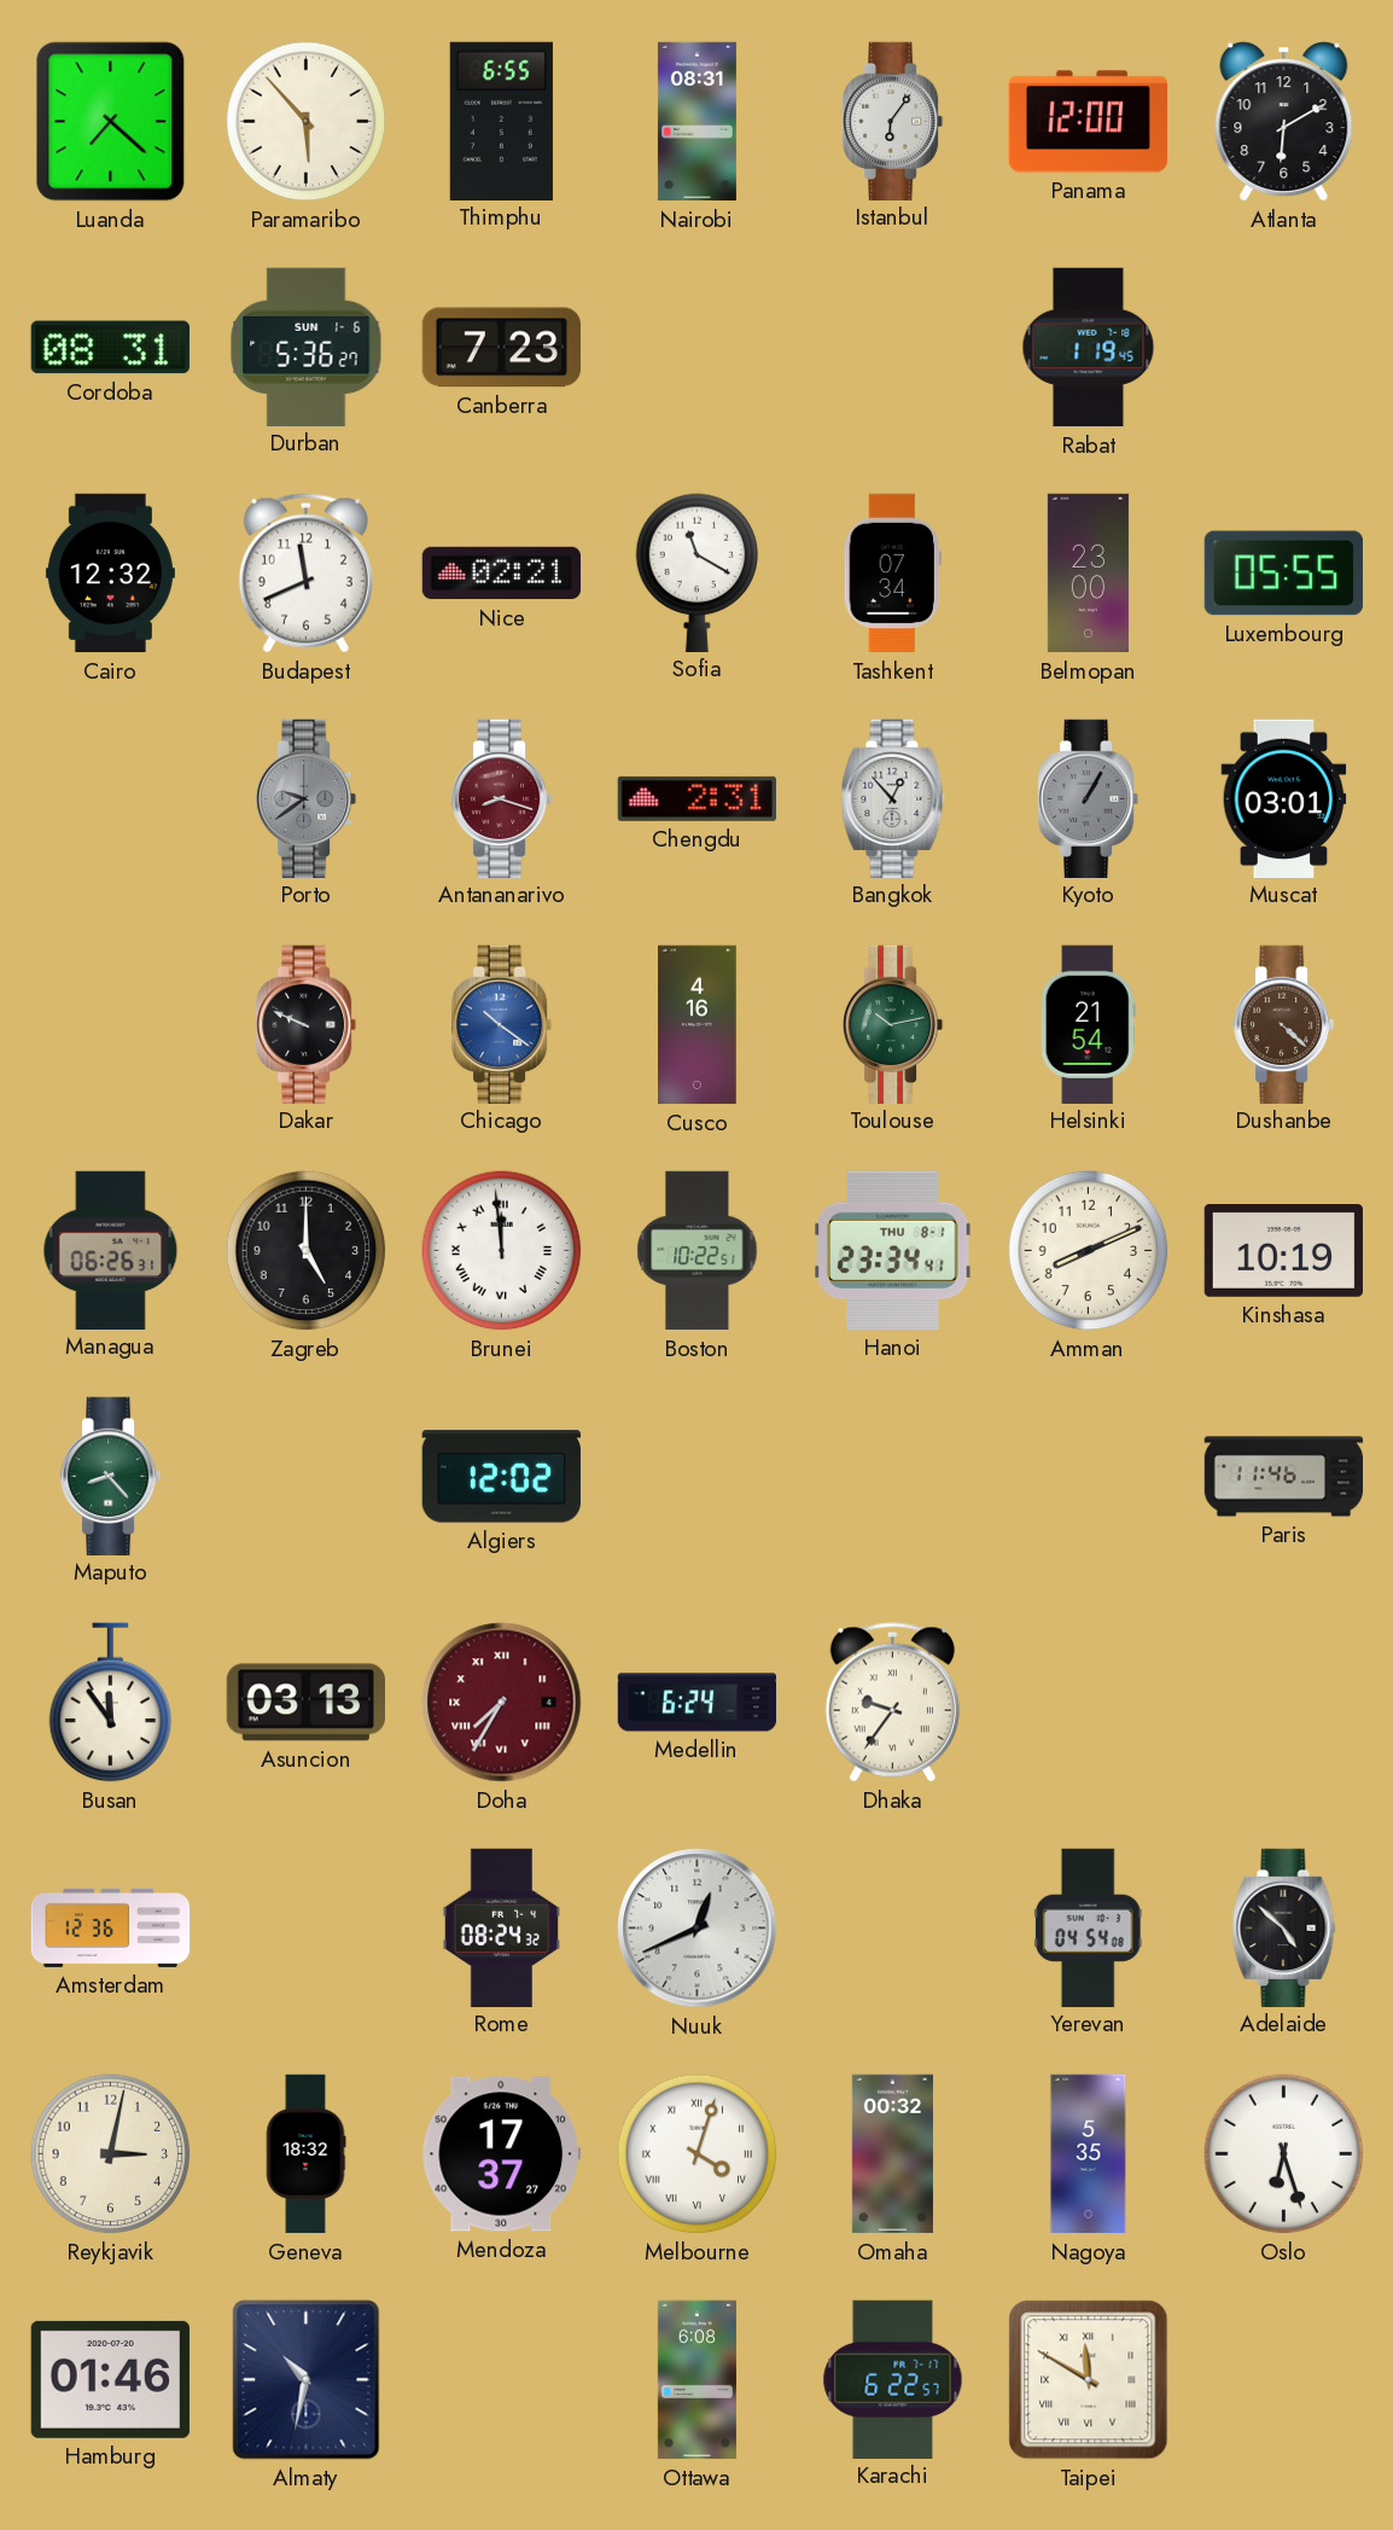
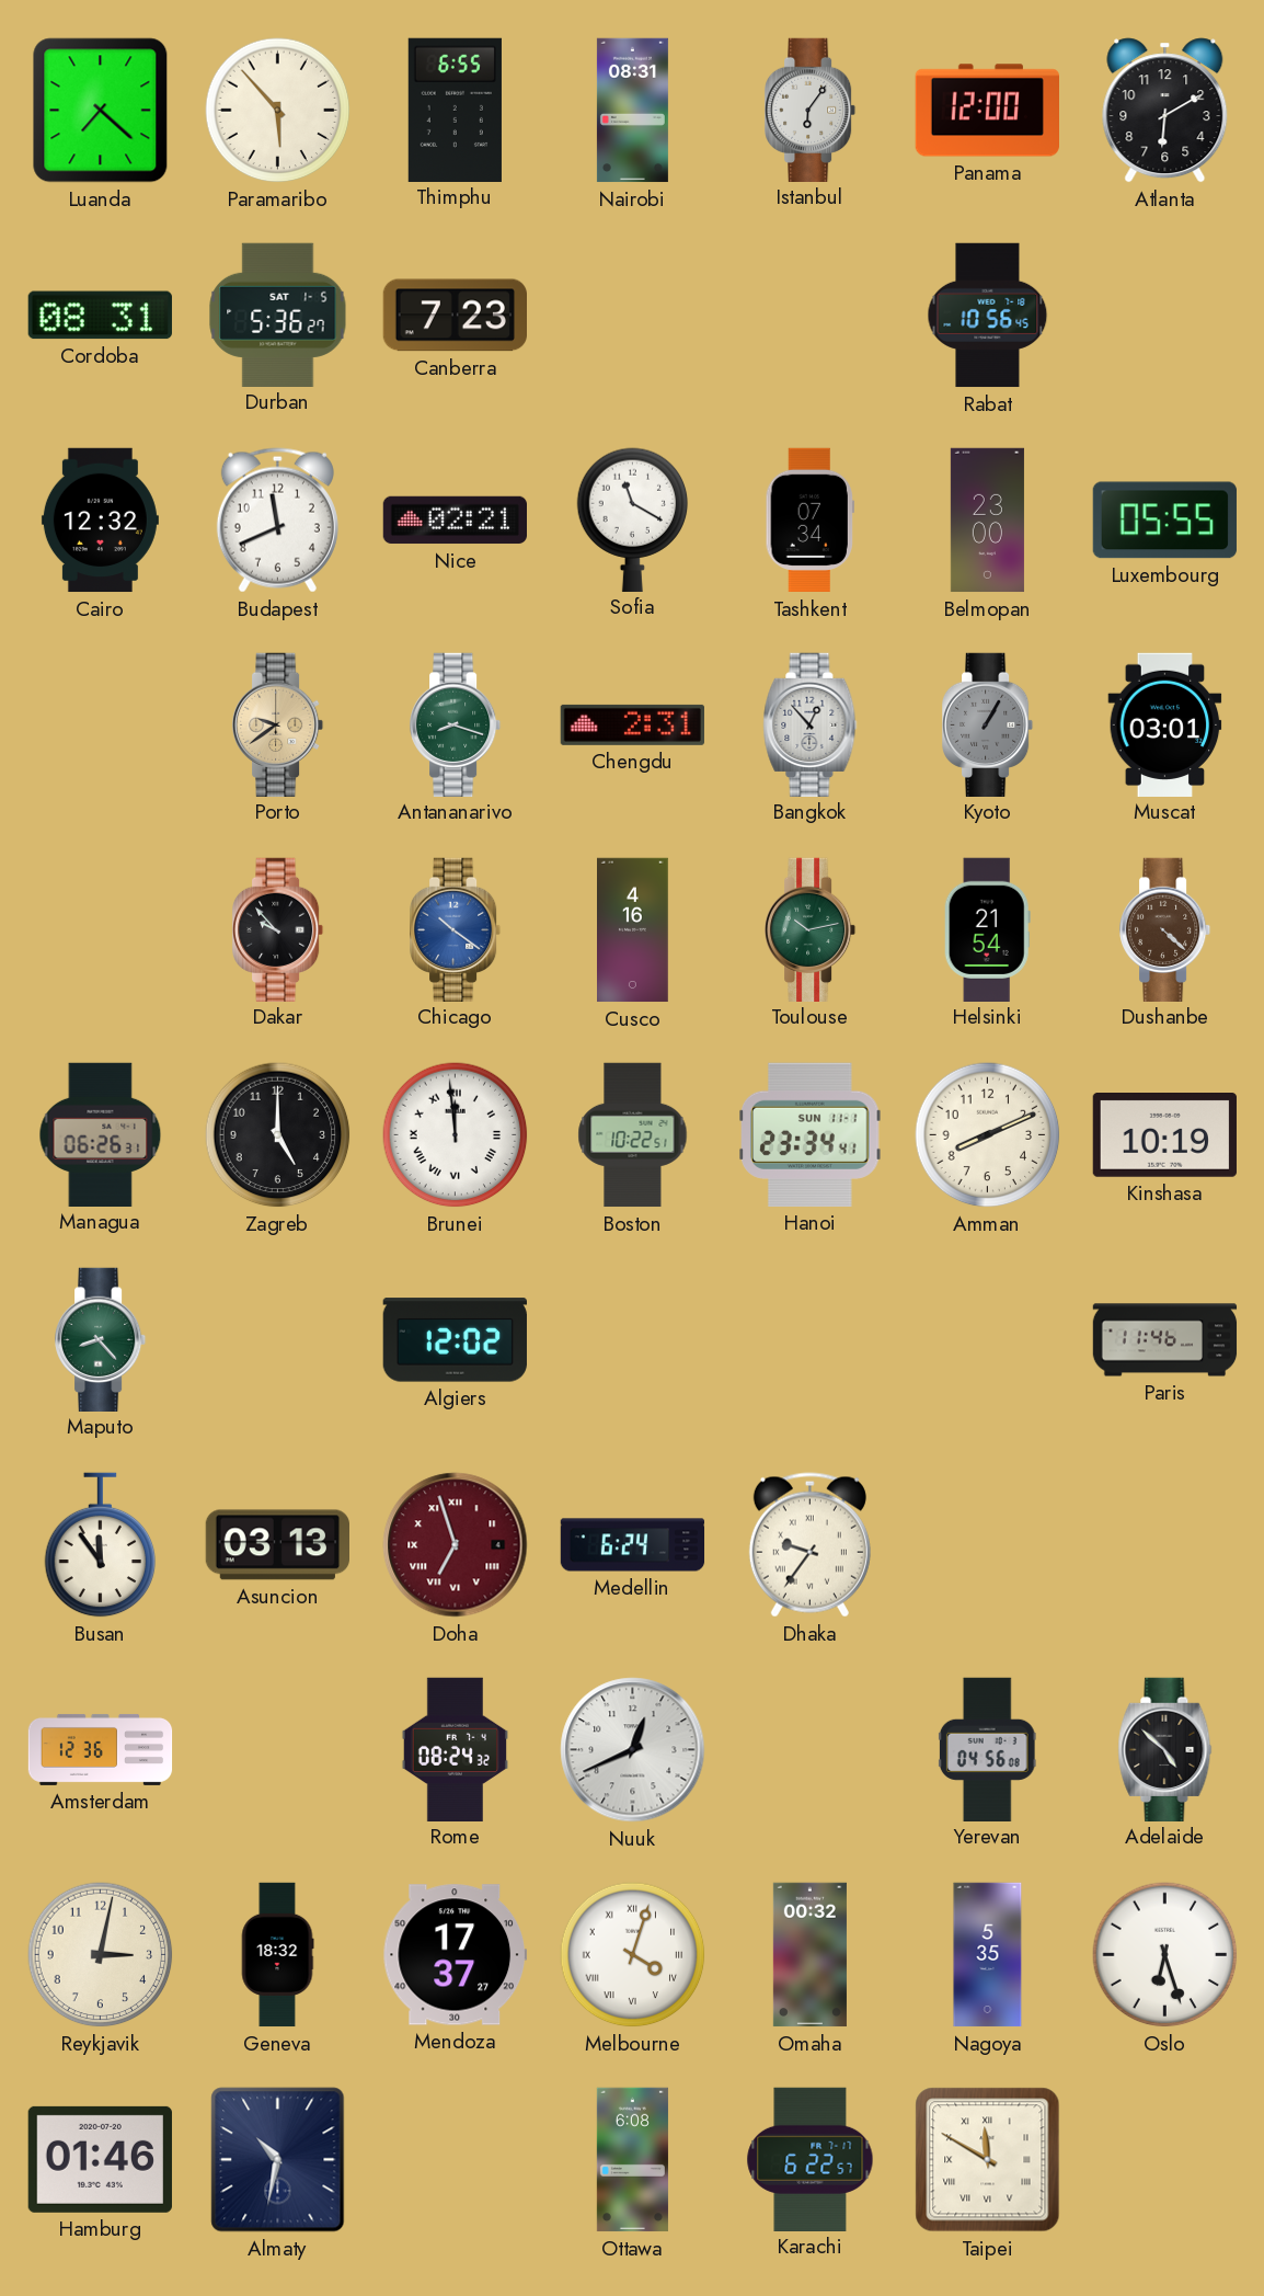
Durban date: SUN 1-6 -> SAT 1-5
Rabat: 1:19 -> 10:56
Porto dial: grey -> champagne
Antananarivo dial: burgundy -> green
Dakar: 9:49 -> 9:53
Hanoi date: THU 8-1 -> SUN 11-1
Doha: 7:35 -> 6:57
Yerevan: 04:54 -> 04:56
